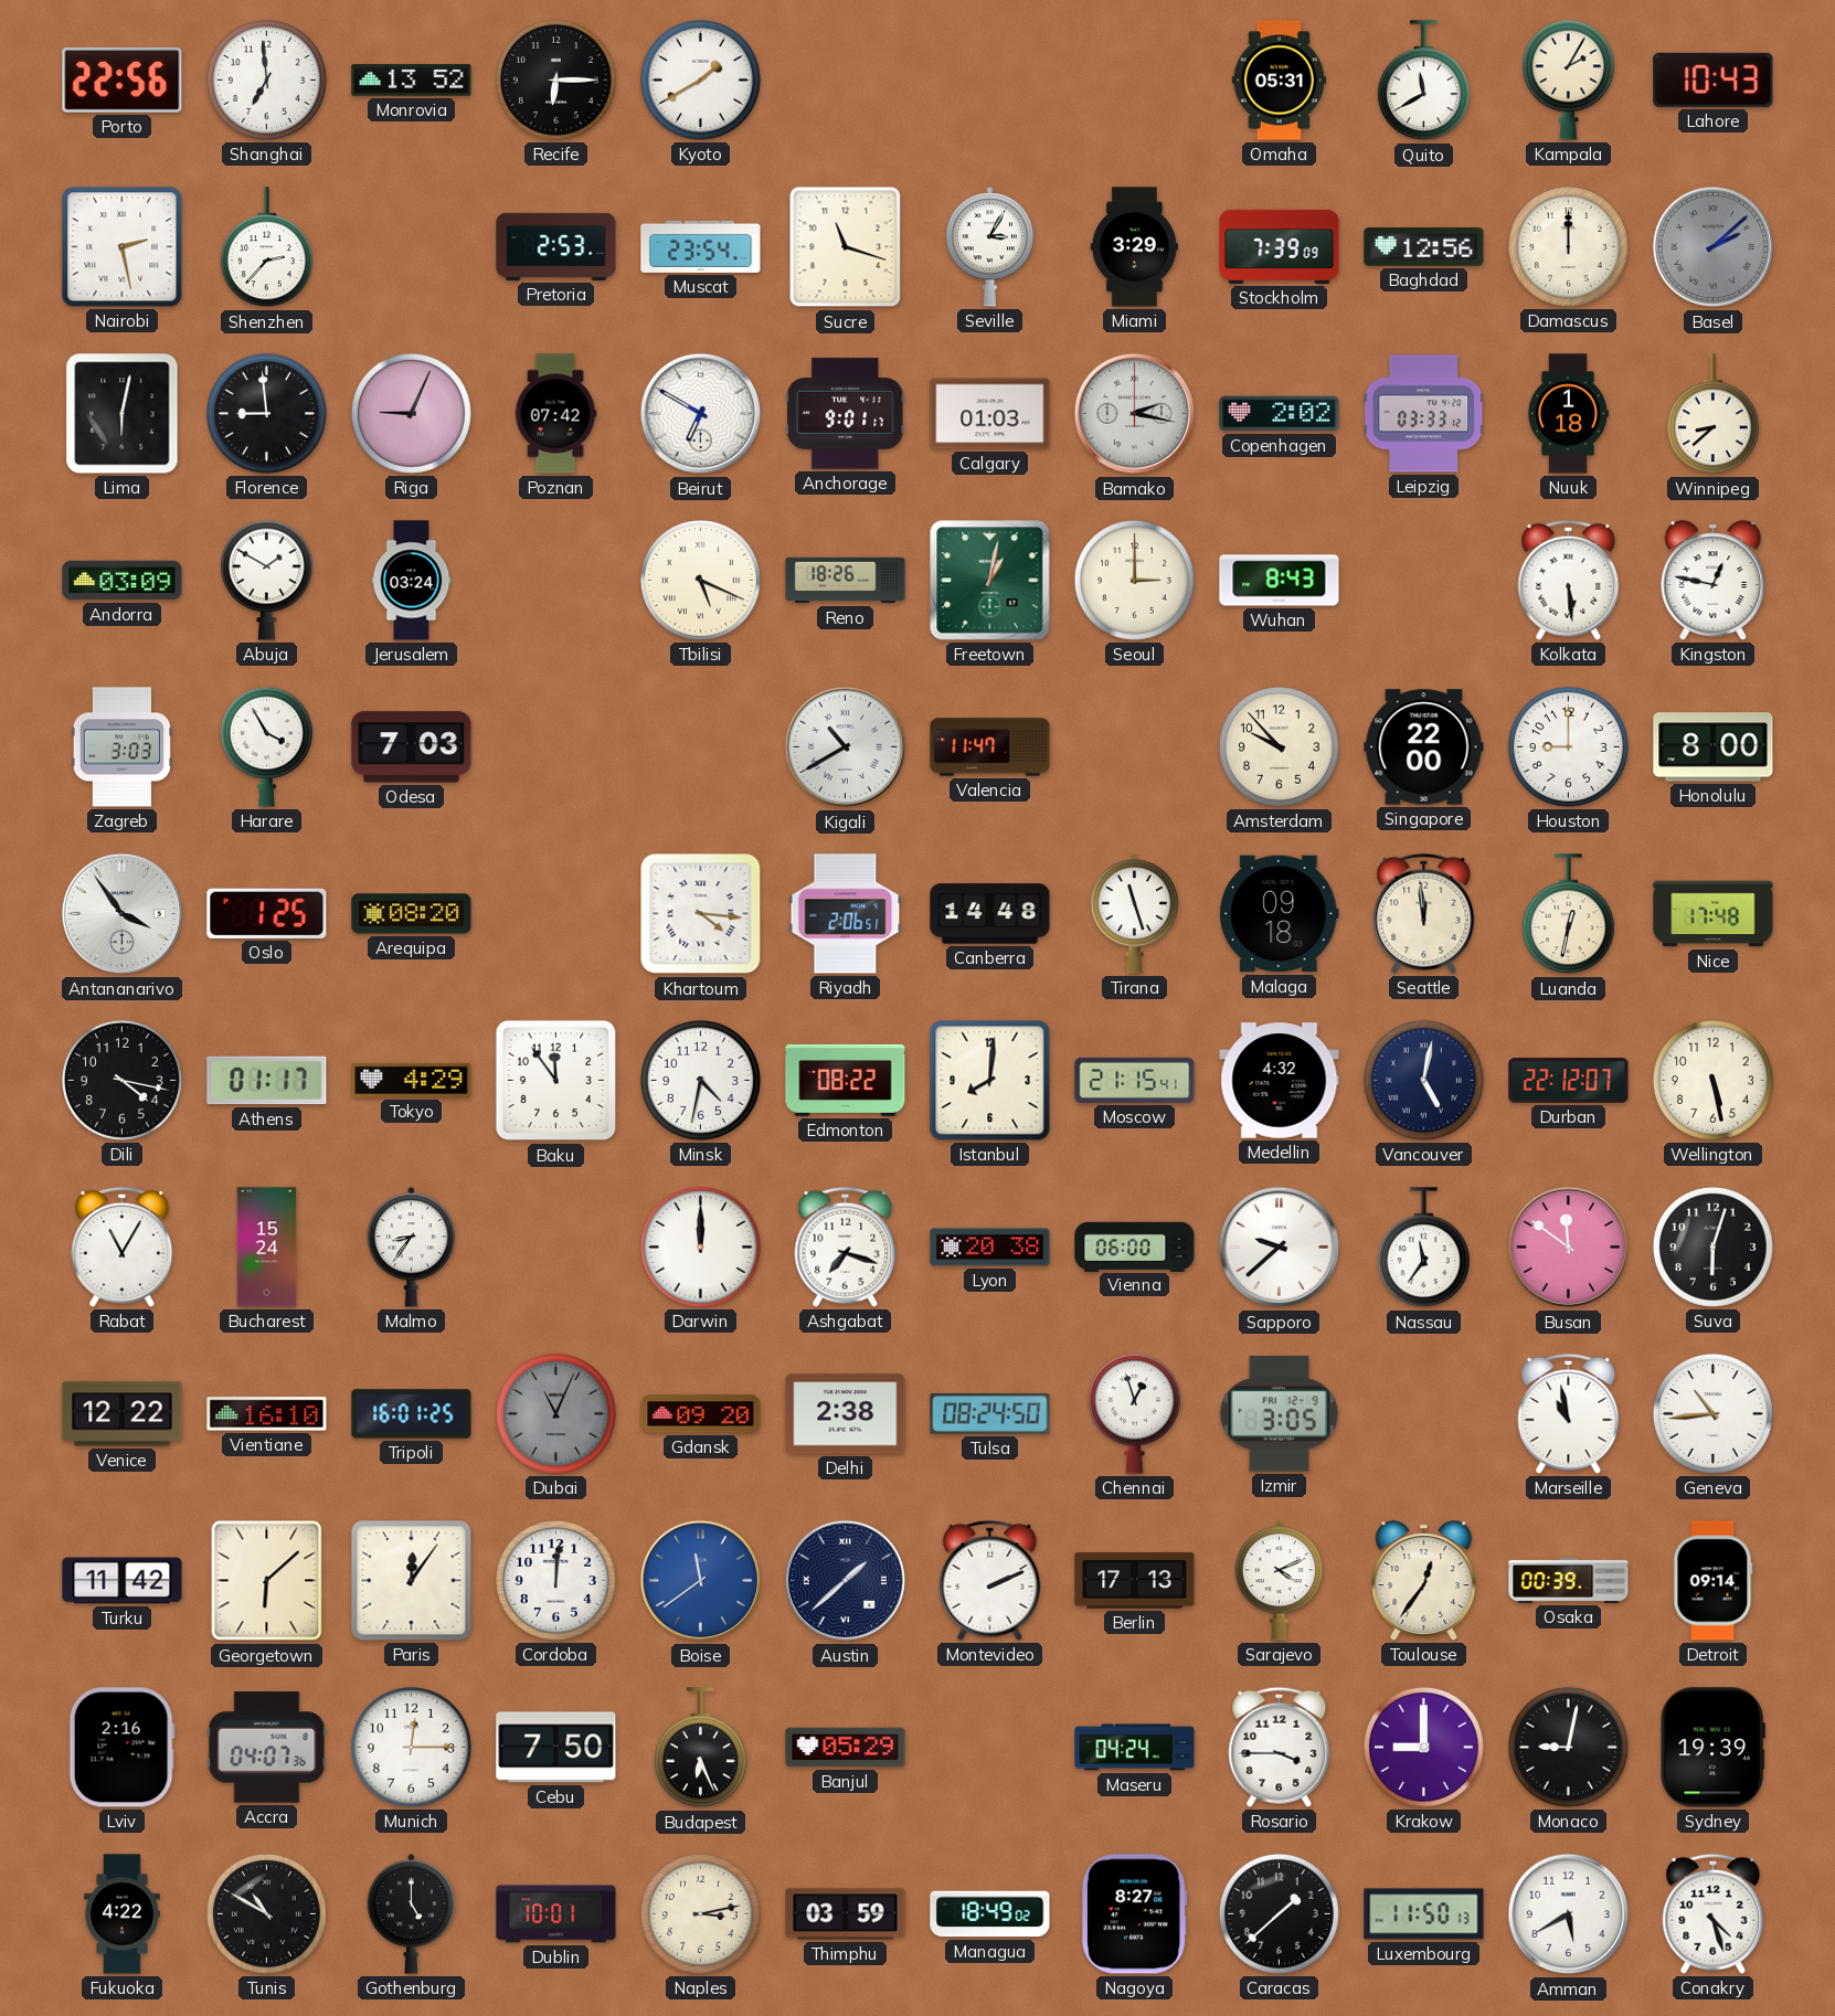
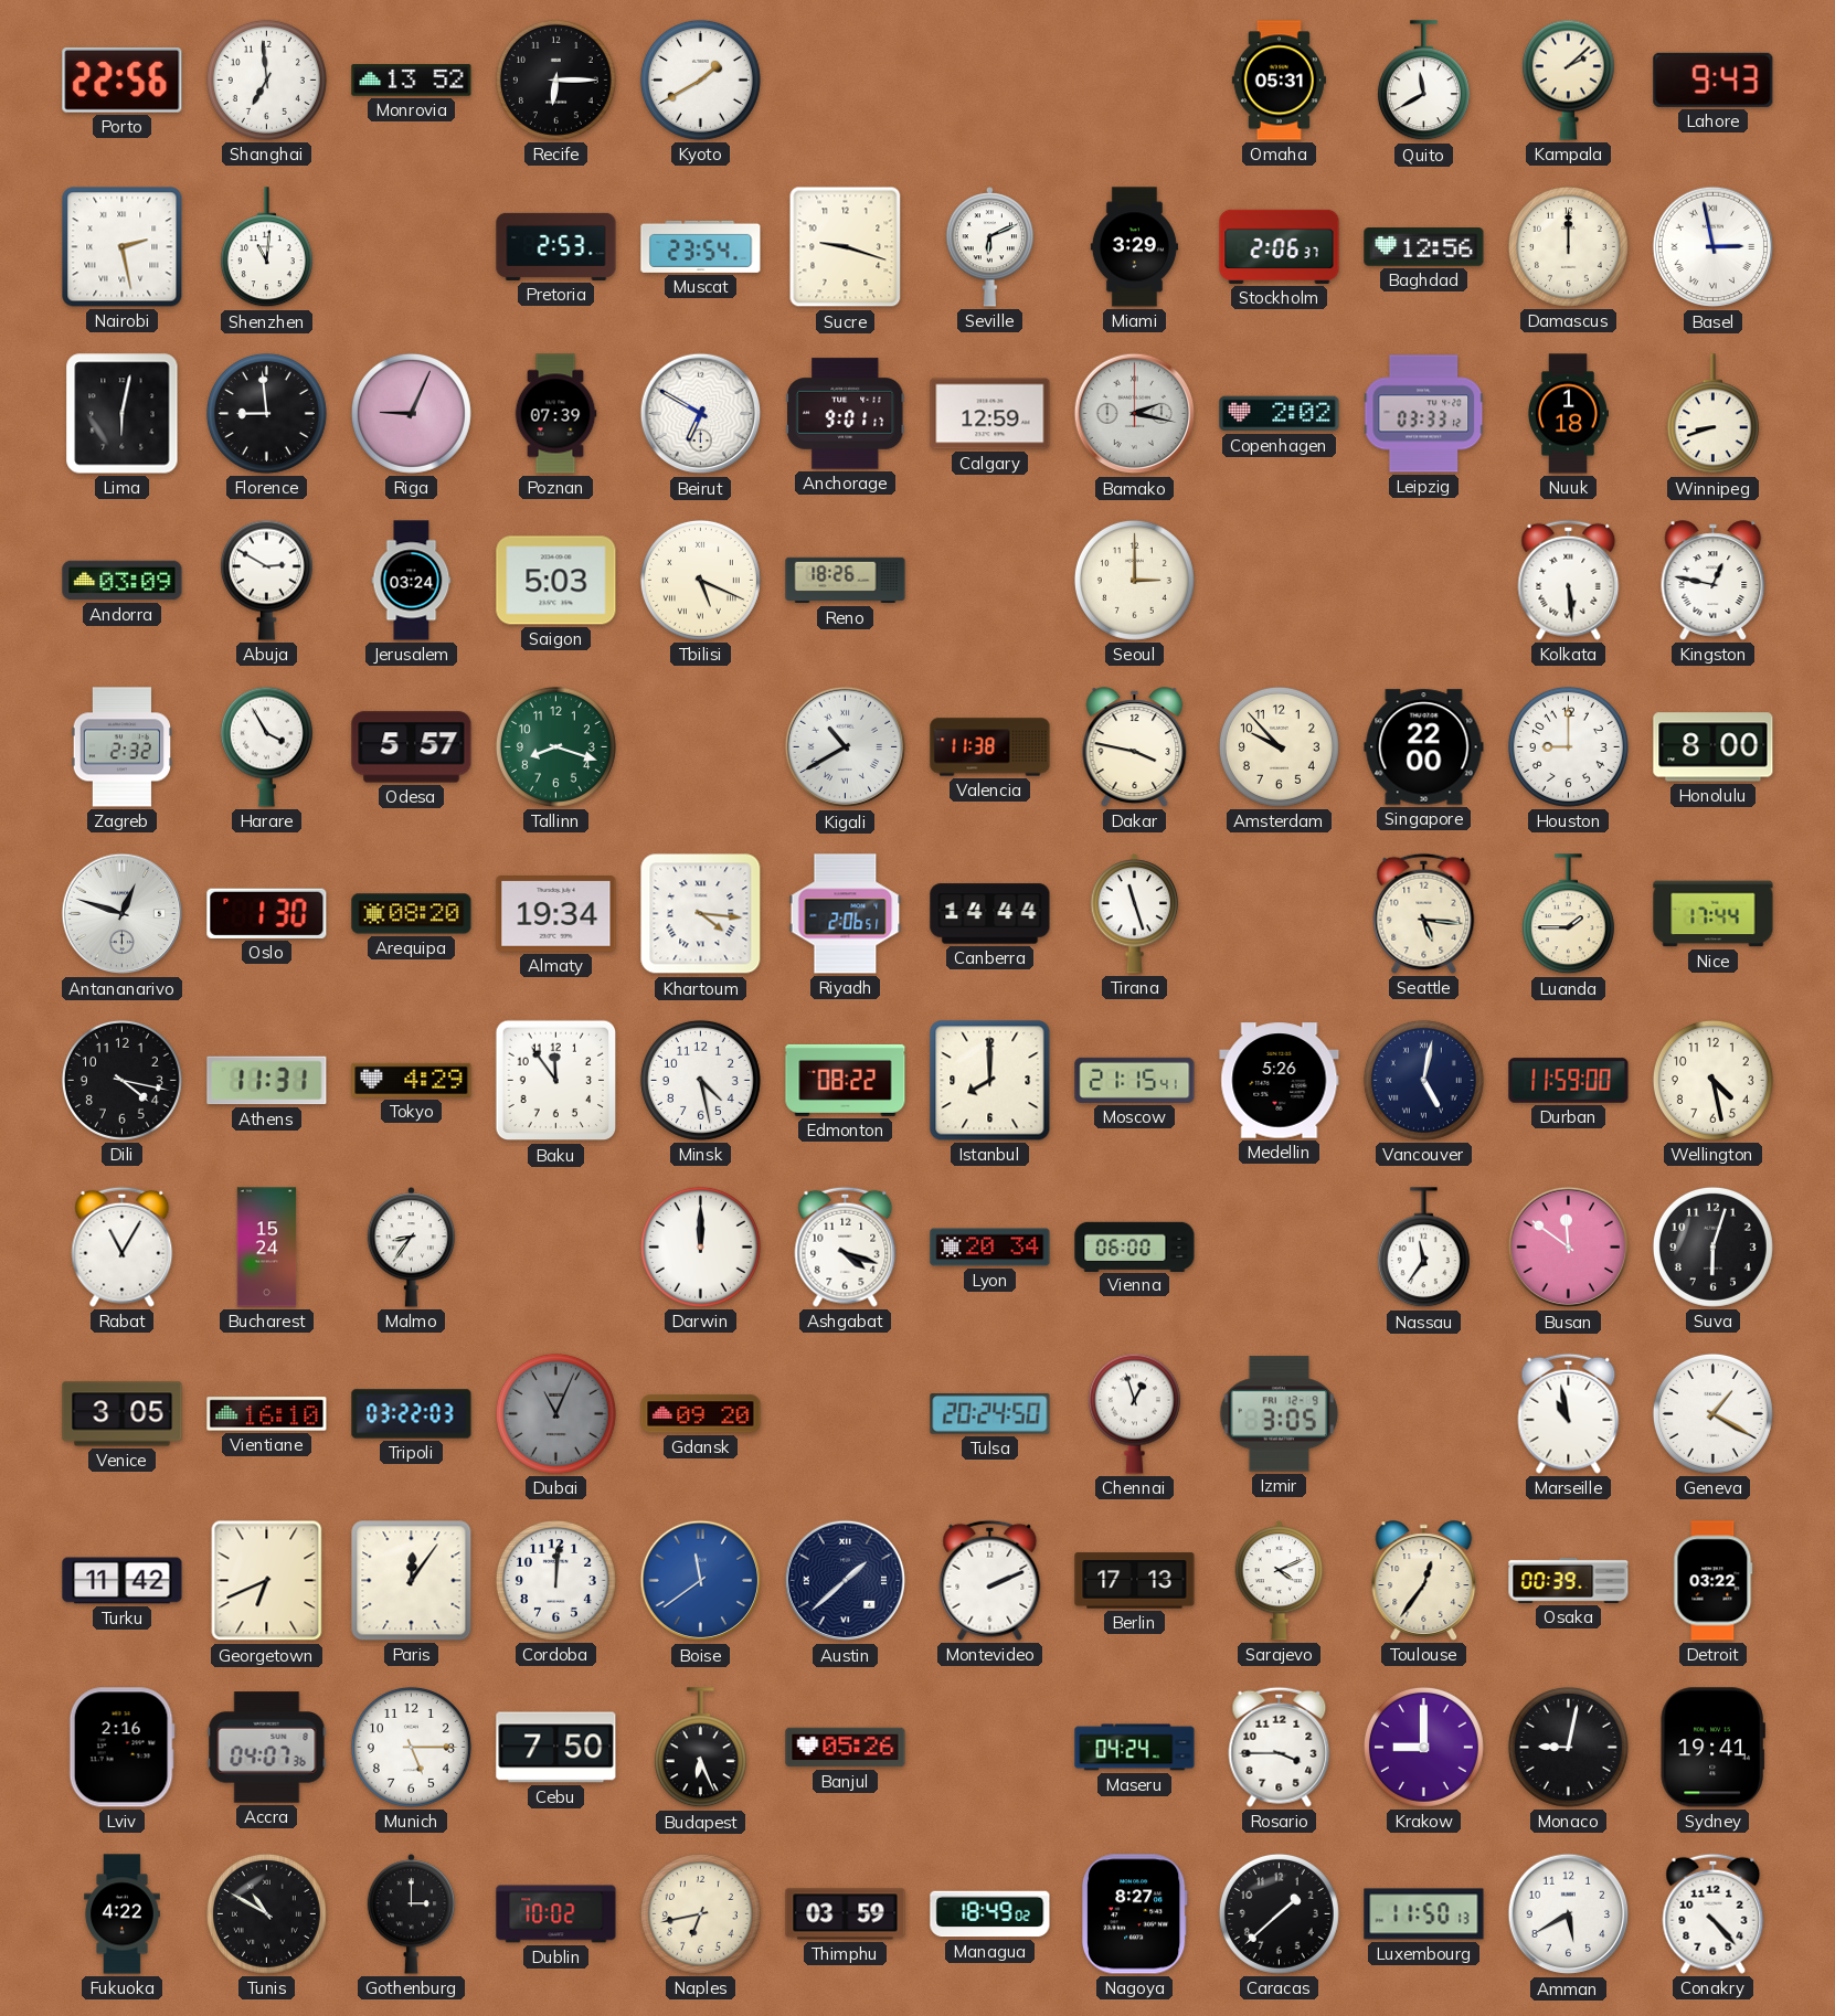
Kampala: 2:05 -> 2:08
Lahore: 10:43 -> 9:43
Shenzhen: 2:37 -> 11:01
Sucre: 11:18 -> 9:18
Seville: 3:05 -> 6:11
Stockholm: 7:39 -> 2:06
Basel: 2:08 -> 2:58
Basel dial: grey -> white
Poznan: 07:42 -> 07:39
Calgary: 01:03 -> 12:59
Winnipeg: 8:38 -> 8:42
Abuja: 1:50 -> 2:50
Saigon: none -> 5:03
Freetown: 1:02 -> none
Wuhan: 8:43 -> none
Zagreb: 3:03 -> 2:32
Odesa: 7:03 -> 5:57
Tallinn: none -> 8:18
Valencia: 11:47 -> 11:38
Dakar: none -> 3:47
Antananarivo: 3:54 -> 12:48
Oslo: 1:25 -> 1:30
Almaty: none -> 19:34
Canberra: 14:48 -> 14:44
Malaga: 09:18 -> none
Seattle: 11:59 -> 5:16
Luanda: 12:32 -> 1:45
Nice: 17:48 -> 17:44
Athens: 01:17 -> 11:31
Minsk: 4:32 -> 4:28
Istanbul: 8:01 -> 8:00
Medellin: 4:32 -> 5:26
Durban: 22:12 -> 11:59
Wellington: 5:28 -> 4:28
Ashgabat: 7:18 -> 4:18
Lyon: 20:38 -> 20:34
Sapporo: 9:38 -> none
Venice: 12:22 -> 3:05
Tripoli: 16:01 -> 03:22
Delhi: 2:38 -> none
Tulsa: 08:24 -> 20:24
Geneva: 10:44 -> 1:20
Georgetown: 6:08 -> 6:41
Detroit: 09:14 -> 03:22
Munich: 12:15 -> 5:15
Banjul: 05:29 -> 05:26
Sydney: 19:39 -> 19:41
Gothenburg: 5:00 -> 3:00
Dublin: 10:01 -> 10:02
Naples: 3:13 -> 6:43
Conakry: 4:27 -> 4:23
